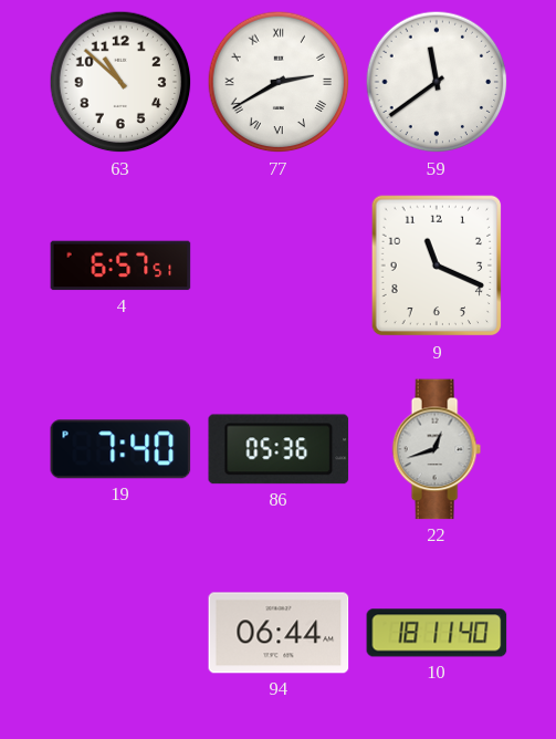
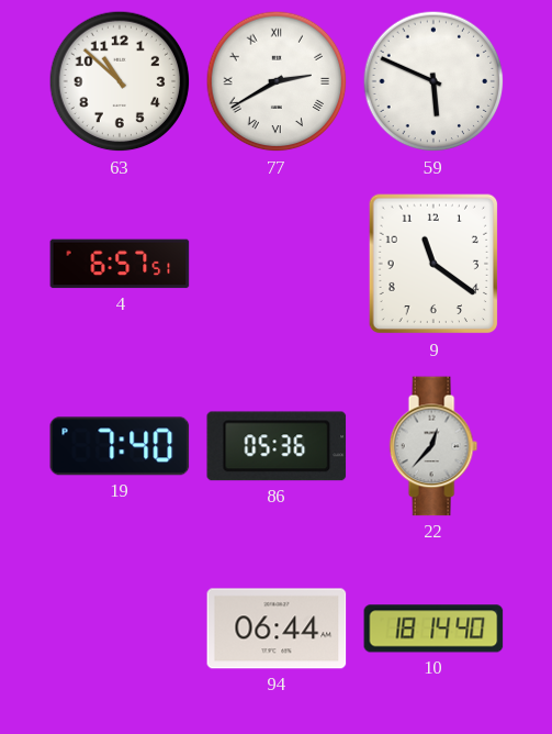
59: 11:39 -> 5:49
9: 11:19 -> 11:21
22: 12:42 -> 12:37
10: 18:11 -> 18:14
